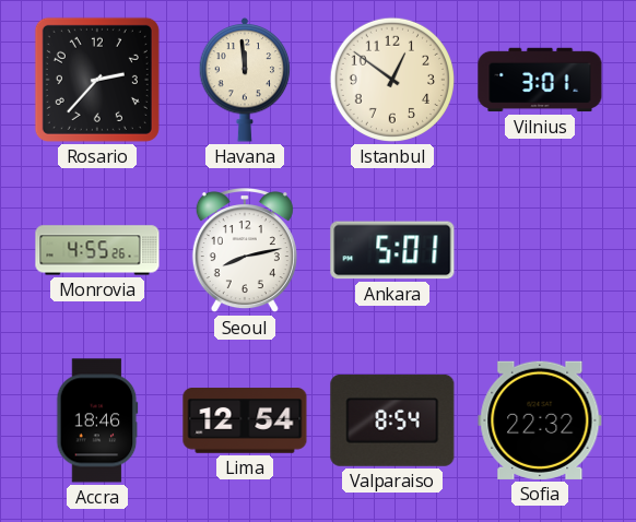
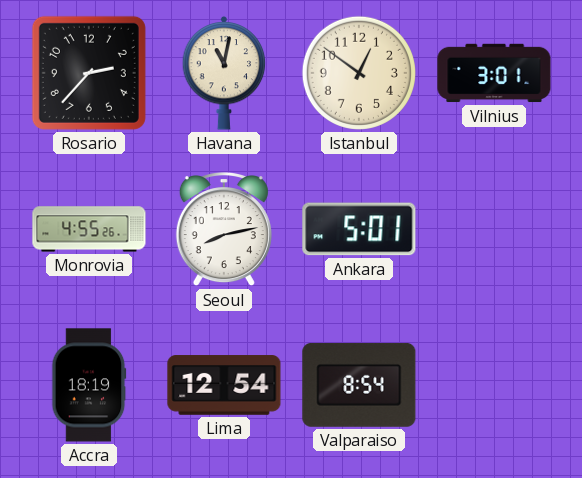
Havana: 11:59 -> 11:02
Accra: 18:46 -> 18:19
Sofia: 22:32 -> none
